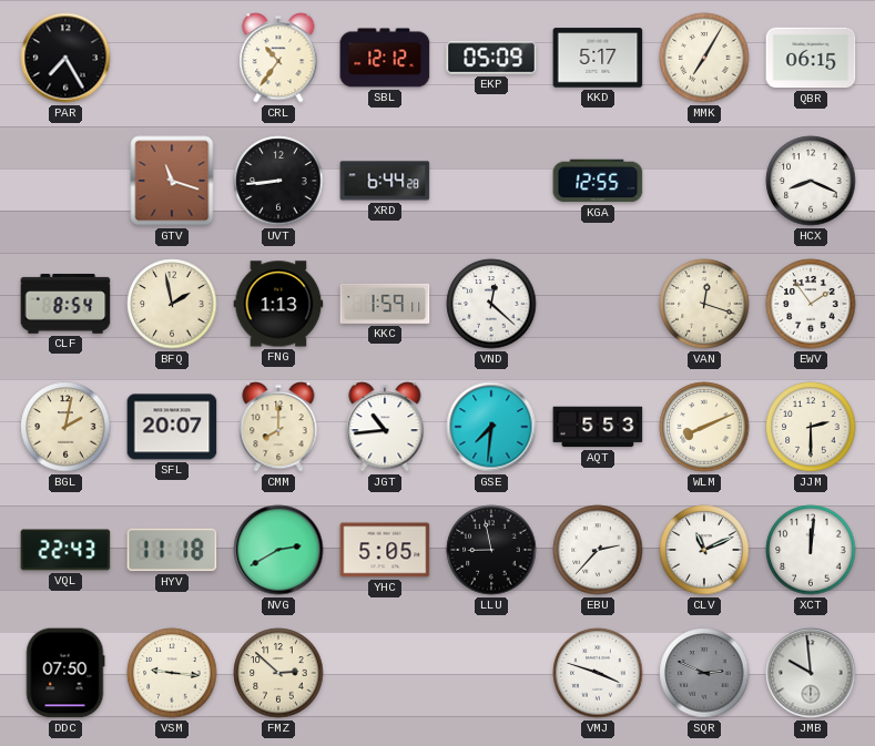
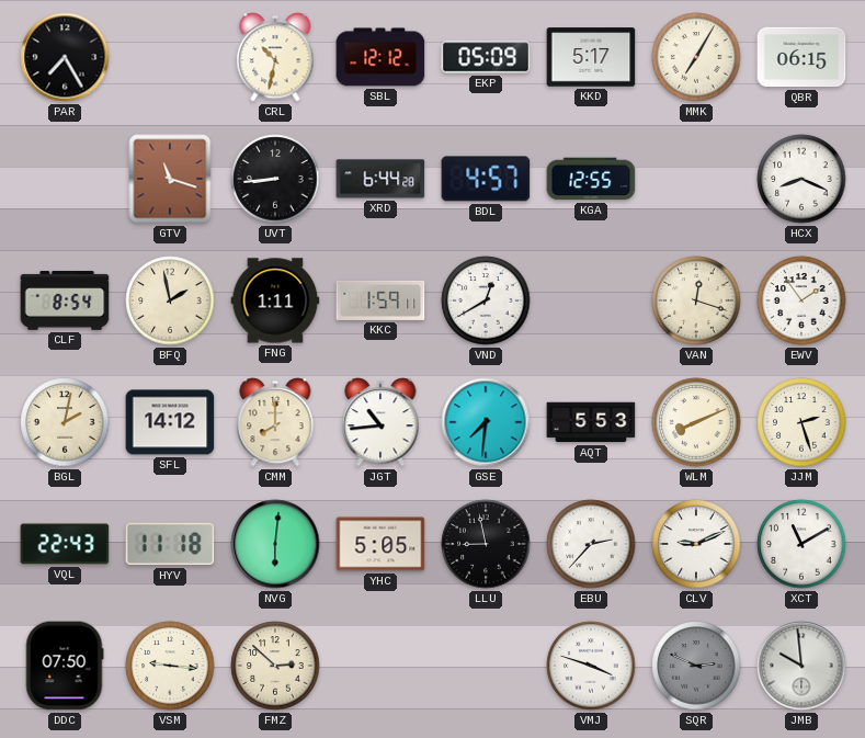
CRL: 10:36 -> 10:32
BDL: none -> 4:57
FNG: 1:13 -> 1:11
VND: 12:22 -> 12:40
SFL: 20:07 -> 14:12
JJM: 2:30 -> 2:27
NVG: 2:40 -> 6:01
CLV: 11:11 -> 9:11
XCT: 12:01 -> 11:10
